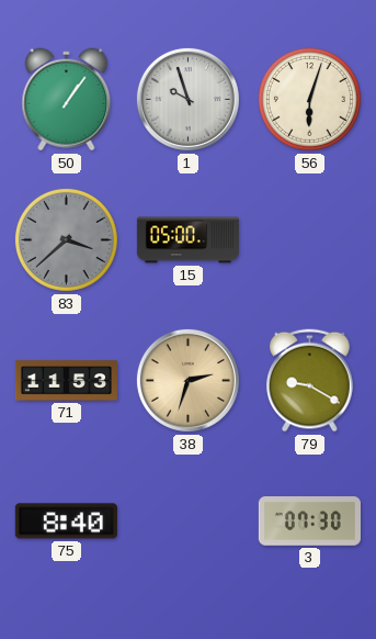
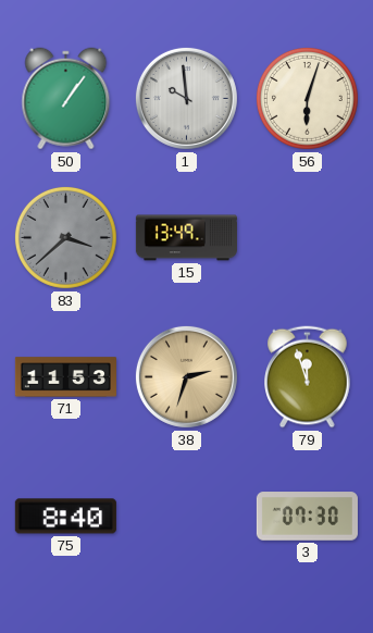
1: 9:57 -> 9:59
15: 05:00 -> 13:49
79: 9:20 -> 11:57
